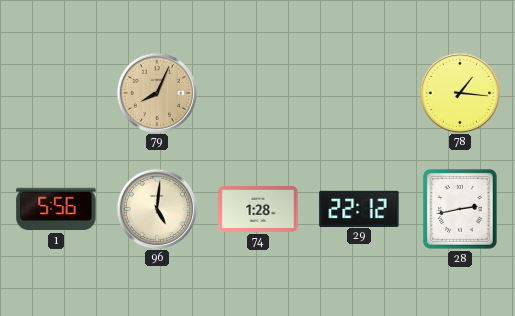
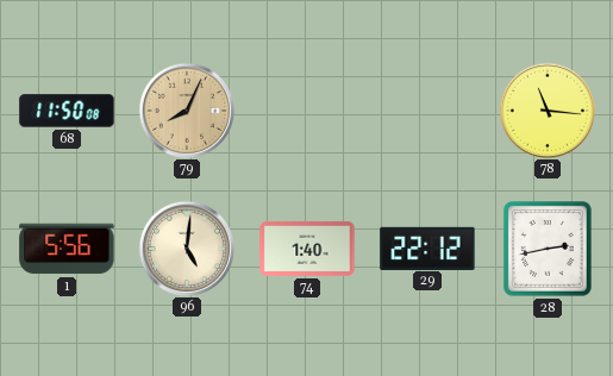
68: none -> 11:50
78: 1:16 -> 11:16
74: 1:28 -> 1:40
